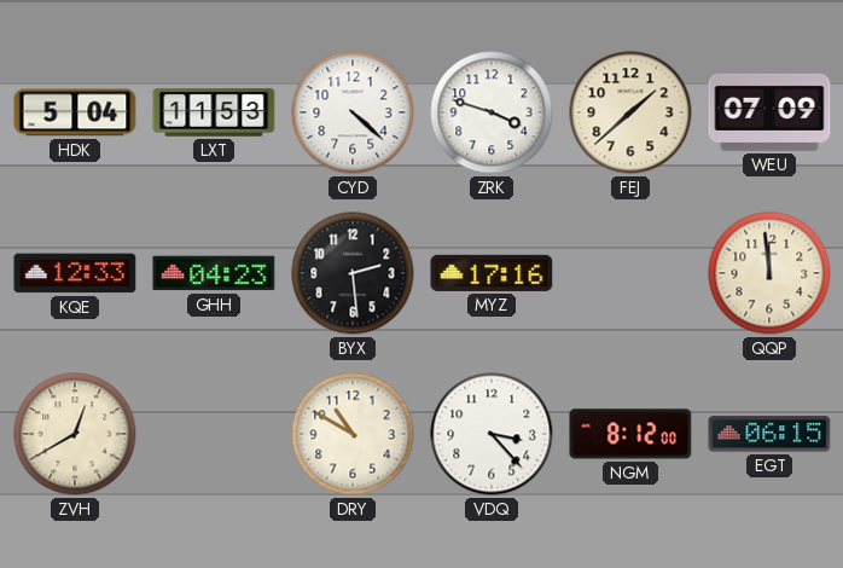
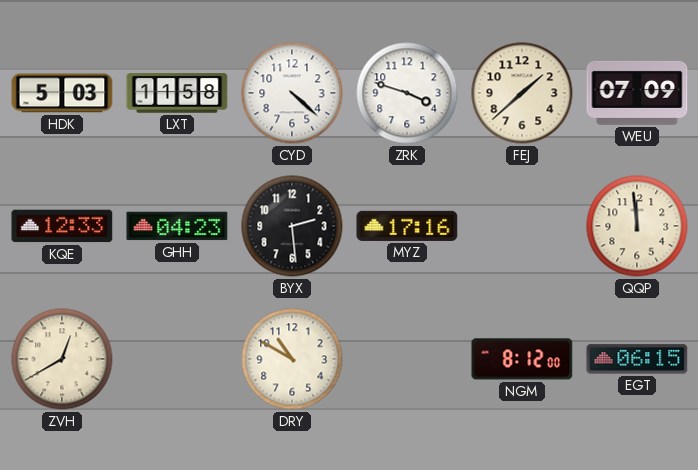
HDK: 5:04 -> 5:03
LXT: 11:53 -> 11:58
VDQ: 3:23 -> none
